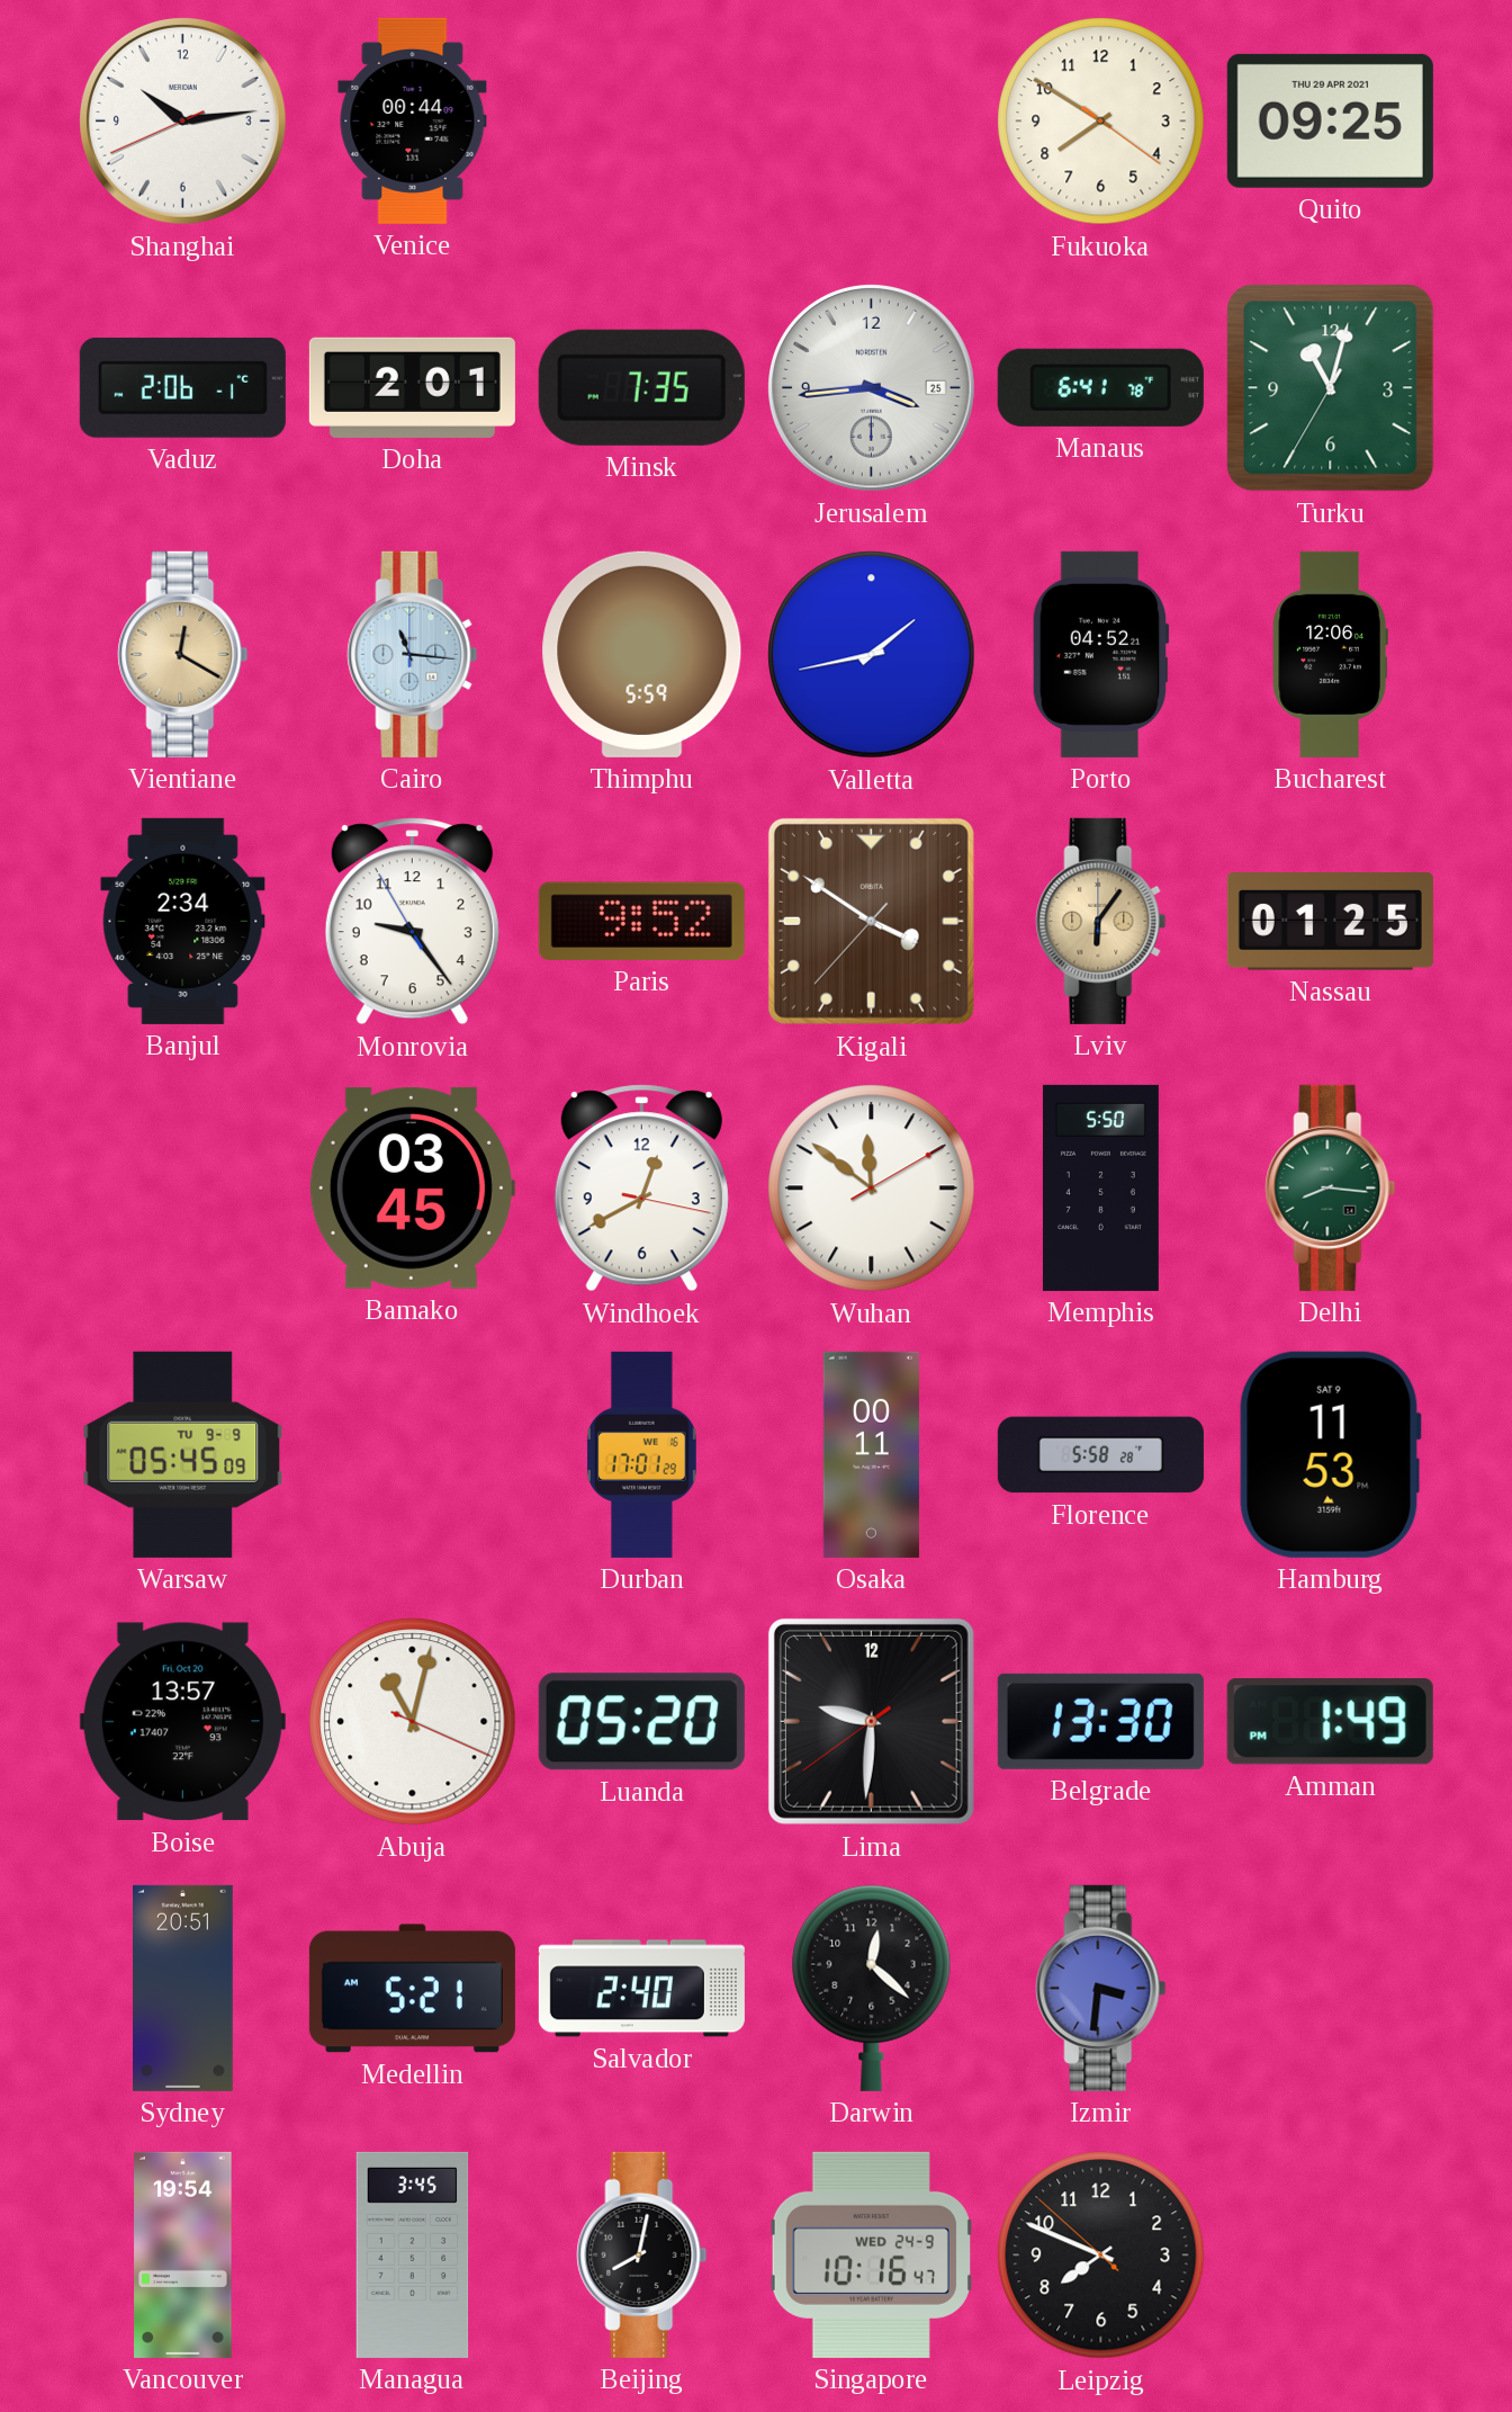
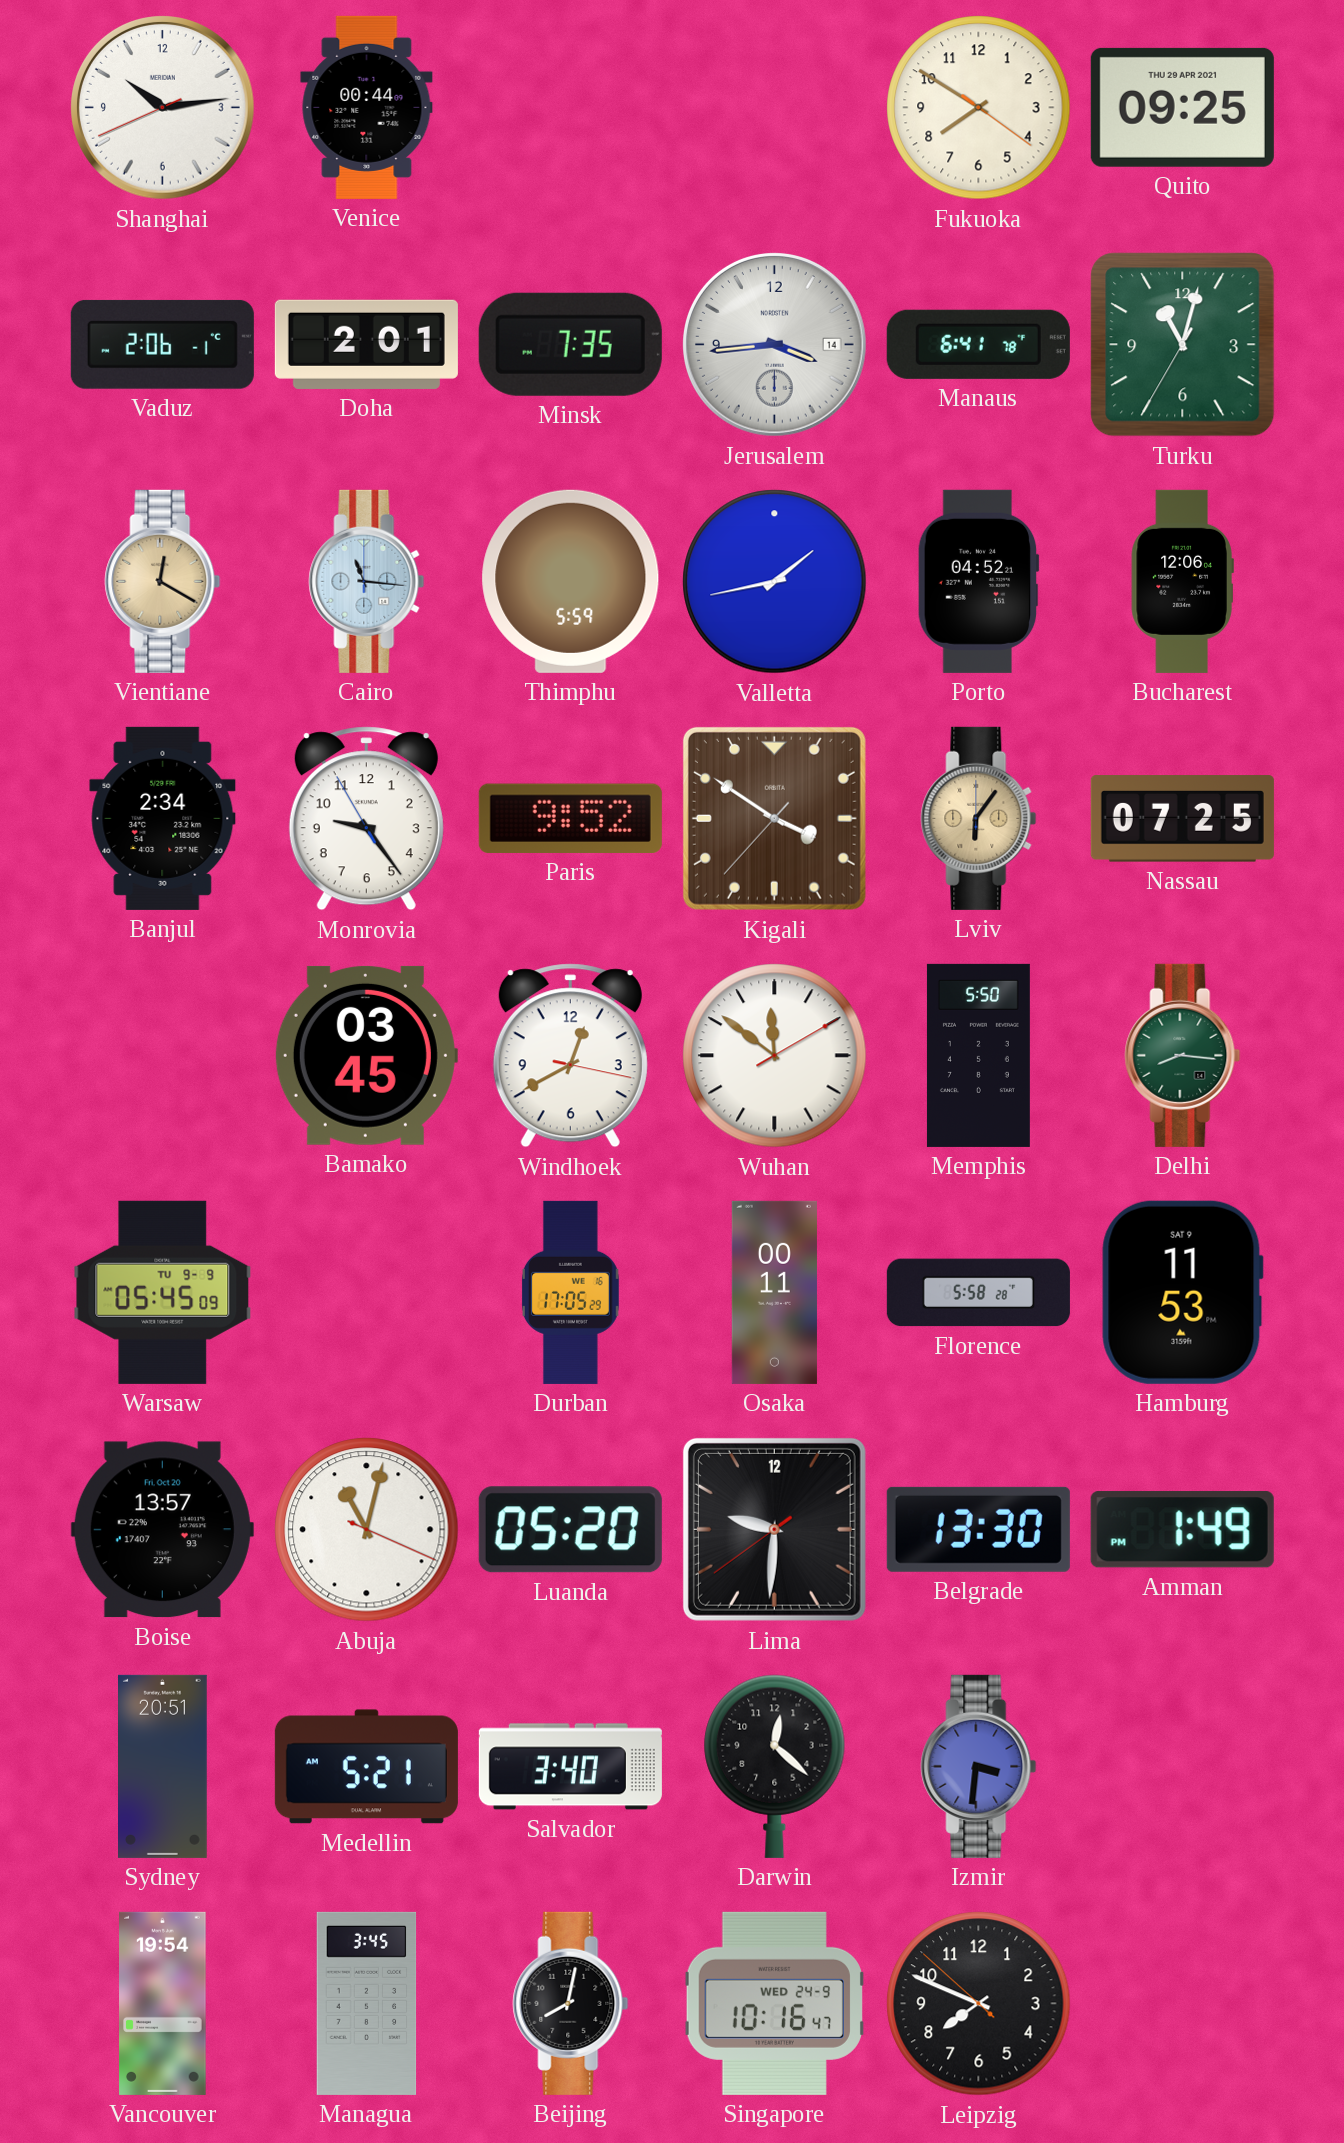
Jerusalem date: 25 -> 14
Nassau: 01:25 -> 07:25
Durban: 17:01 -> 17:05
Salvador: 2:40 -> 3:40
